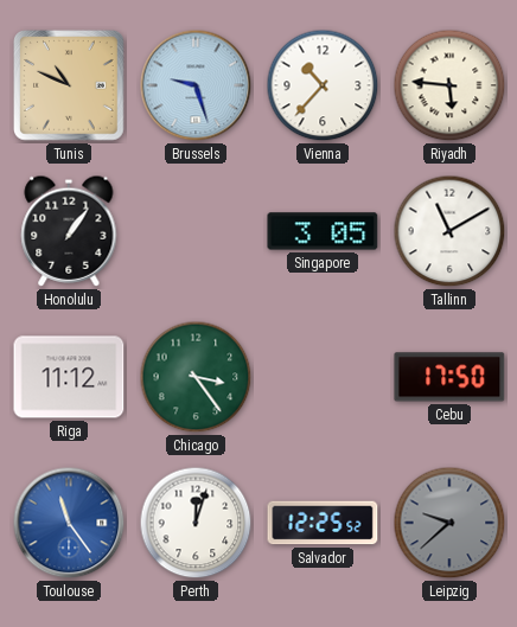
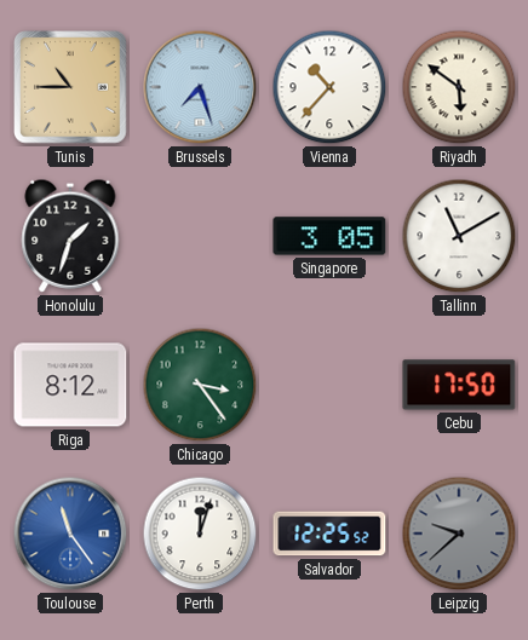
Tunis: 10:49 -> 10:45
Brussels: 9:27 -> 7:27
Riyadh: 5:46 -> 5:51
Honolulu: 1:06 -> 1:33
Riga: 11:12 -> 8:12
